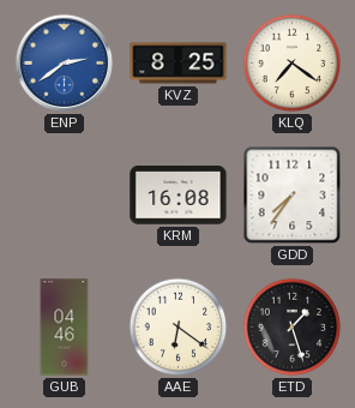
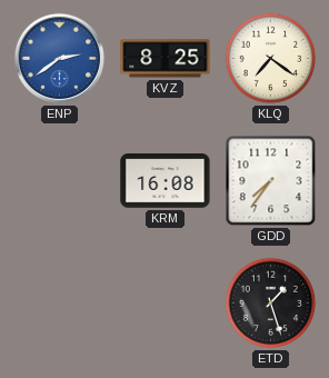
GUB: 04:46 -> none
AAE: 6:21 -> none
